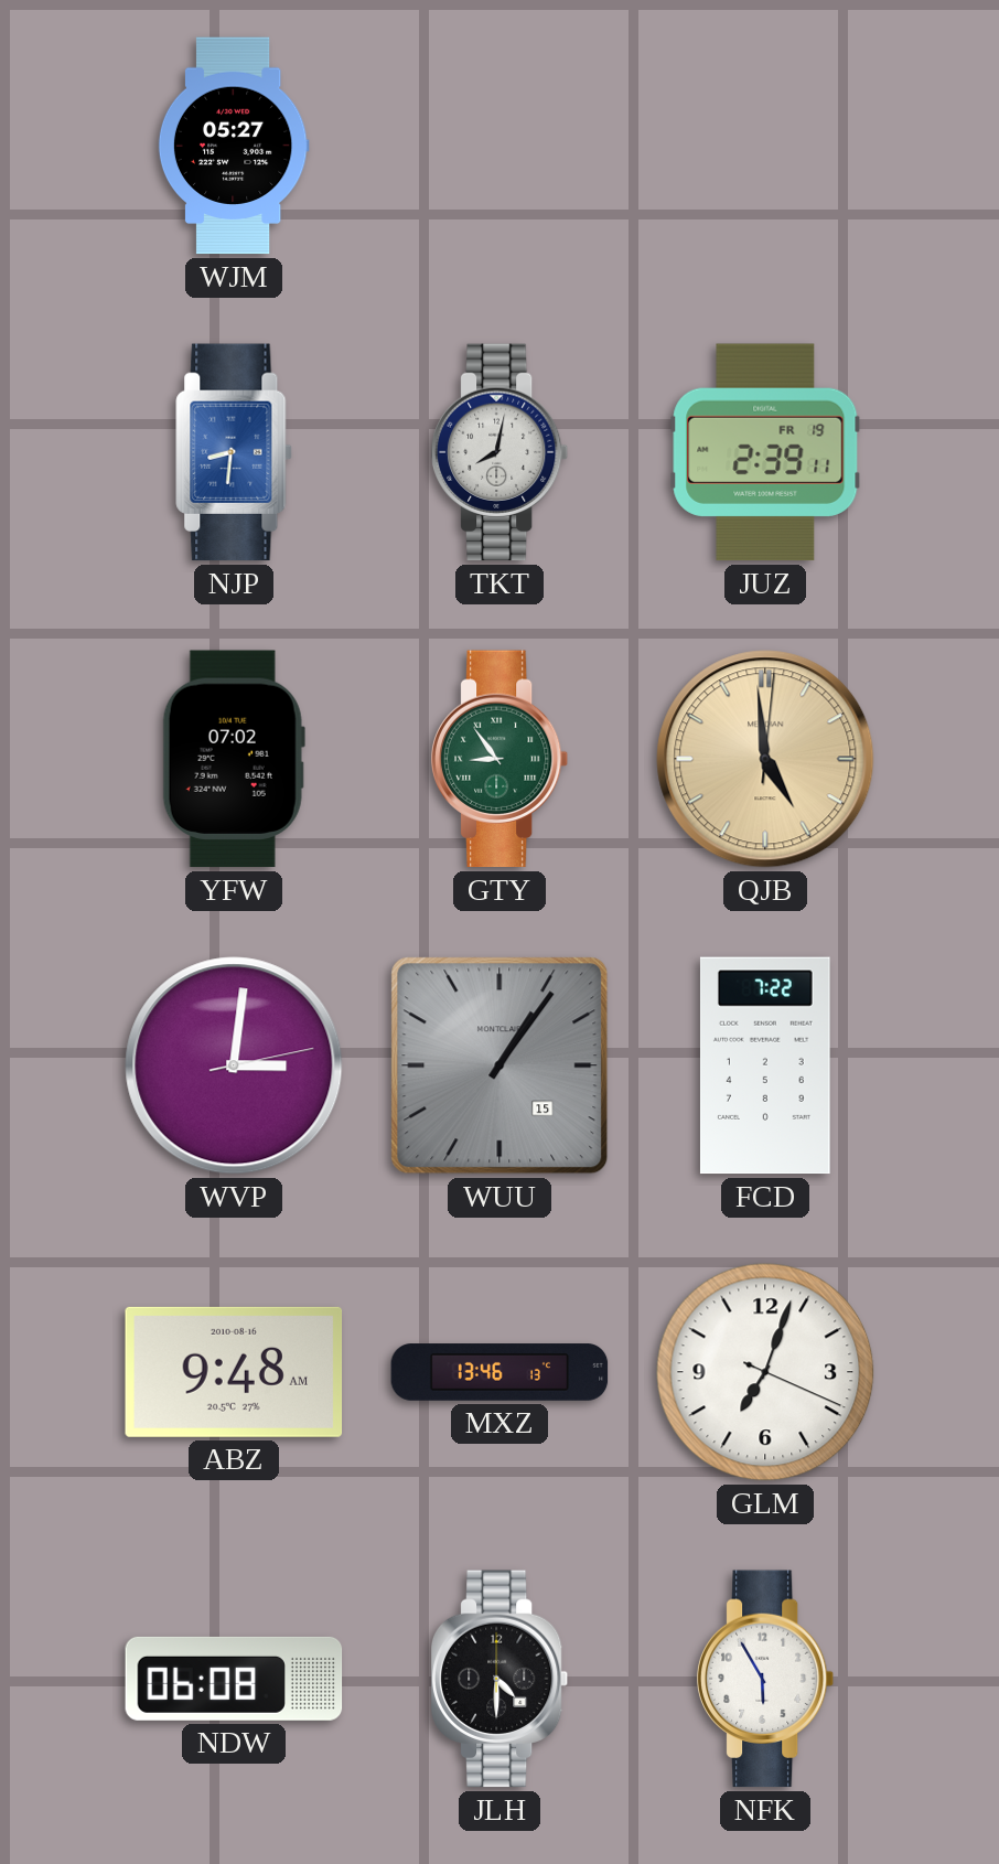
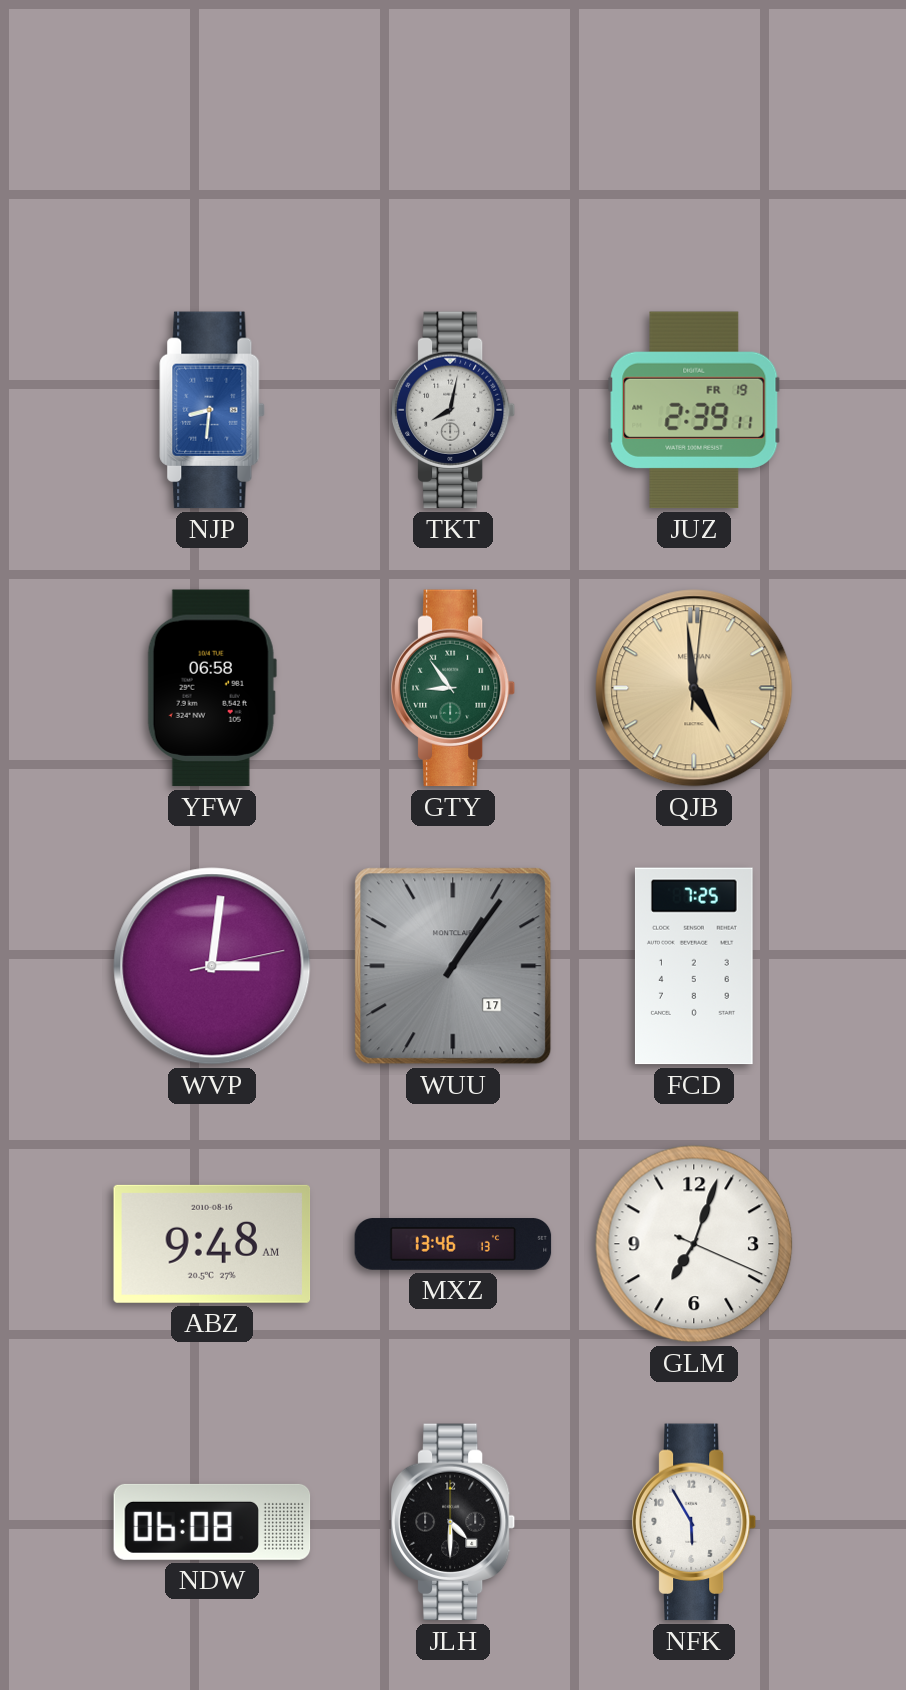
WJM: 05:27 -> none
YFW: 07:02 -> 06:58
WUU date: 15 -> 17
FCD: 7:22 -> 7:25
